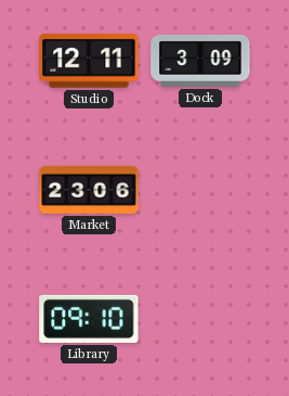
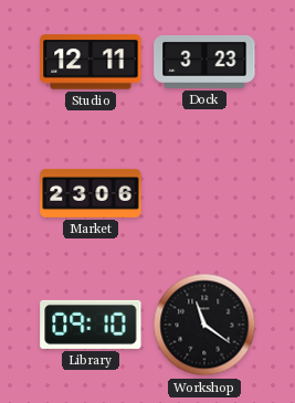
Dock: 3:09 -> 3:23
Workshop: none -> 11:21
